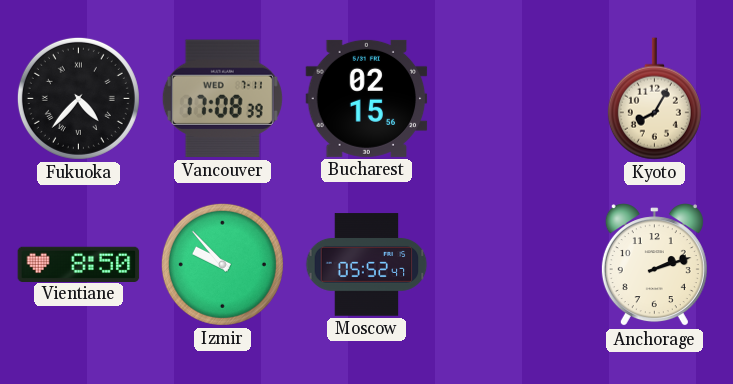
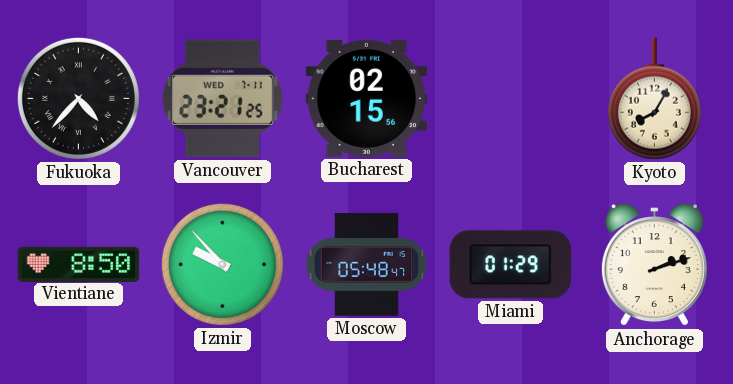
Vancouver: 17:08 -> 23:21
Moscow: 05:52 -> 05:48
Miami: none -> 01:29
